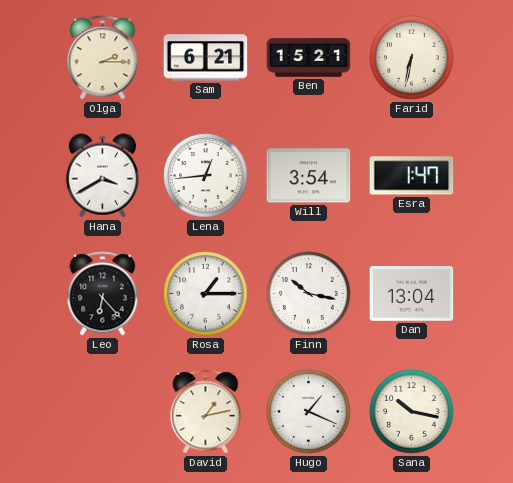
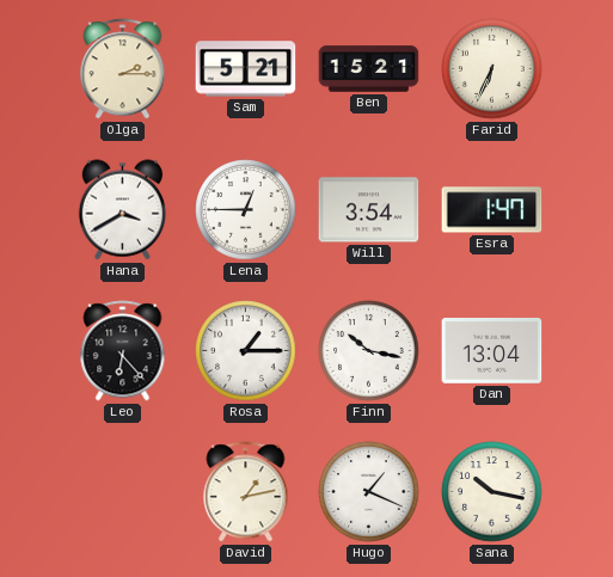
Sam: 6:21 -> 5:21
Farid: 6:32 -> 6:34
Lena: 12:44 -> 12:45
